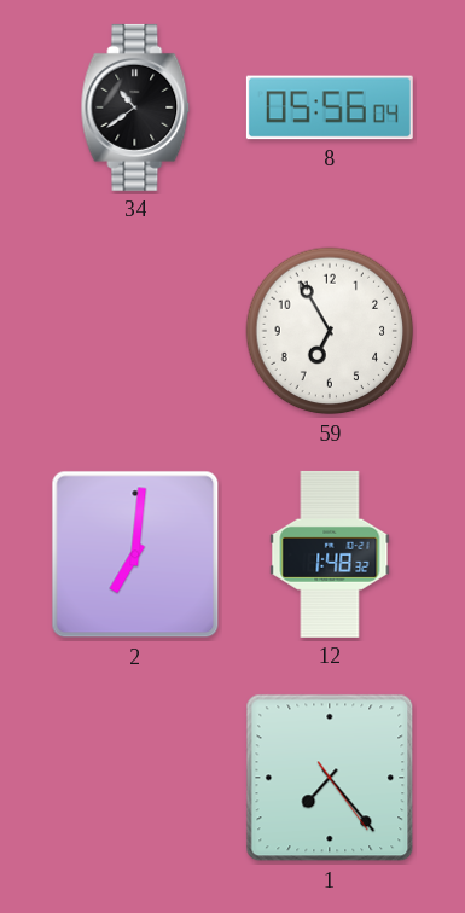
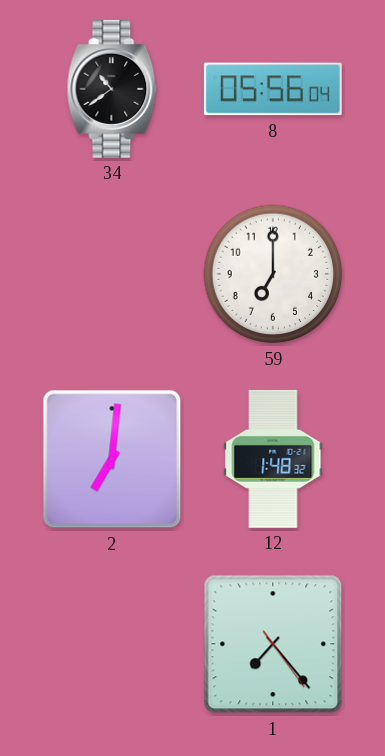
59: 6:55 -> 7:00
